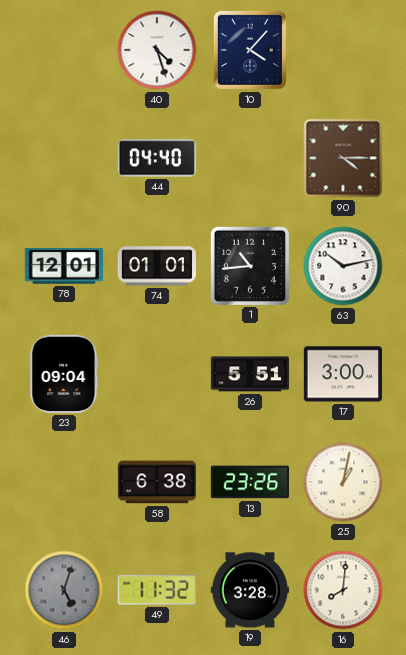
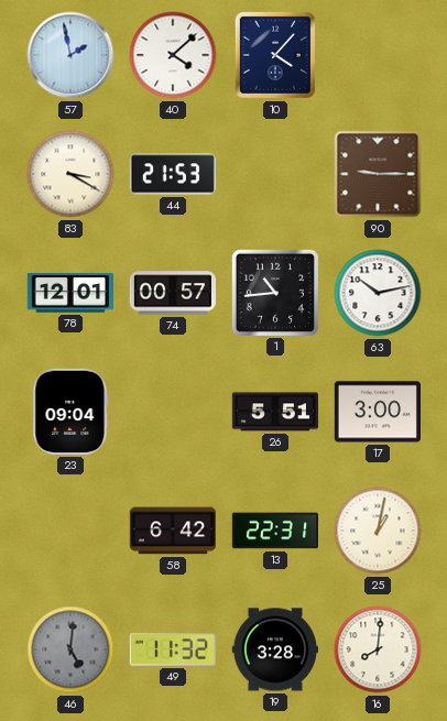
57: none -> 1:58
40: 4:27 -> 4:08
83: none -> 3:20
44: 04:40 -> 21:53
90: 4:15 -> 9:15
74: 01:01 -> 00:57
58: 6:38 -> 6:42
13: 23:26 -> 22:31
46: 5:03 -> 5:01
